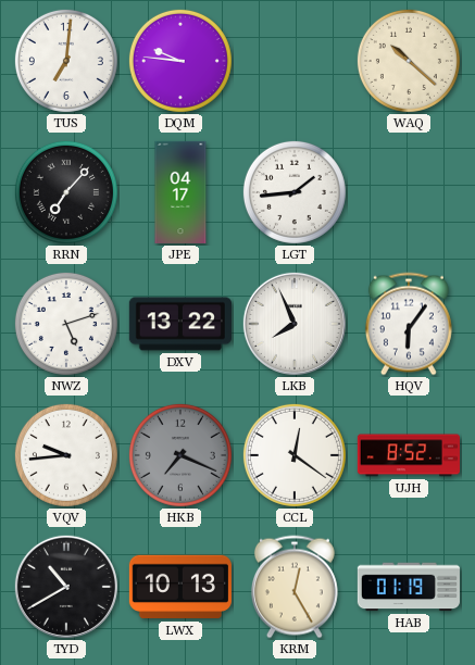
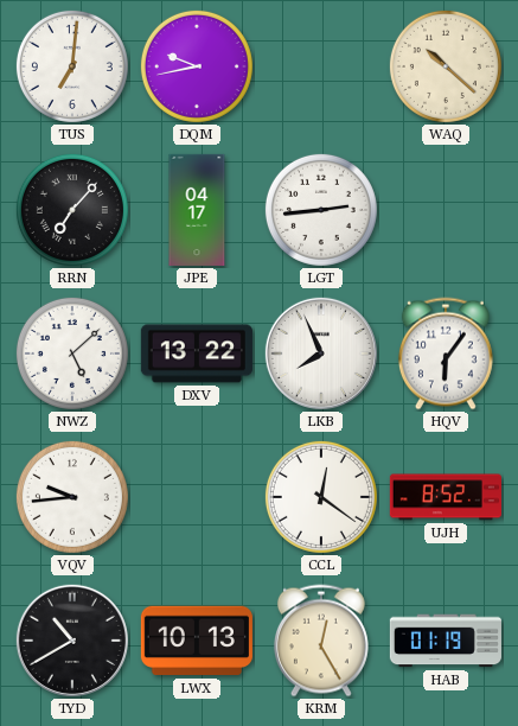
DQM: 9:46 -> 9:43
LGT: 1:44 -> 2:44
NWZ: 5:12 -> 5:08
HKB: 7:19 -> none
